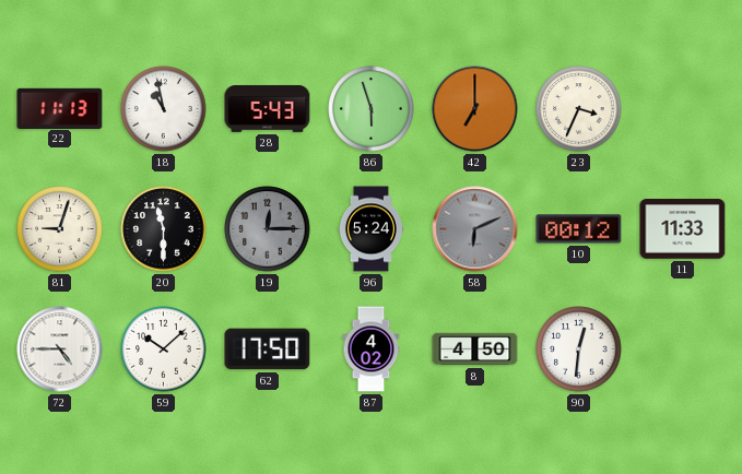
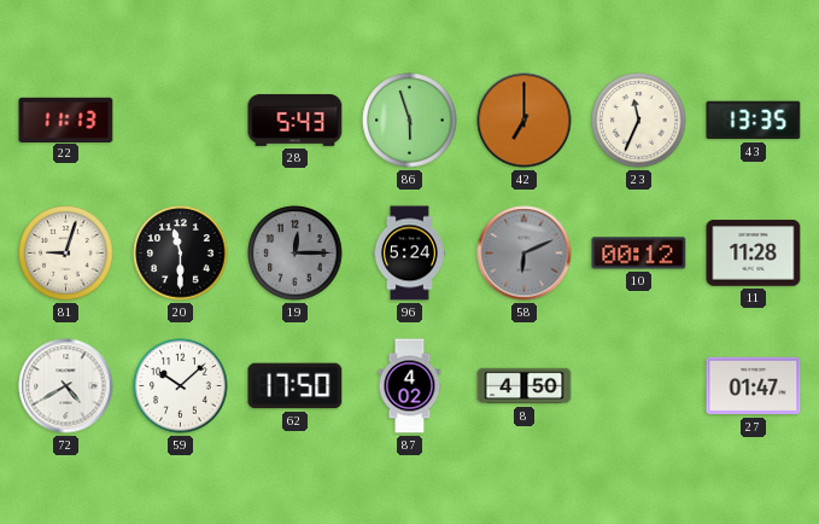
18: 10:58 -> none
23: 3:34 -> 11:34
43: none -> 13:35
11: 11:33 -> 11:28
72: 4:45 -> 4:40
90: 12:31 -> none
27: none -> 01:47
